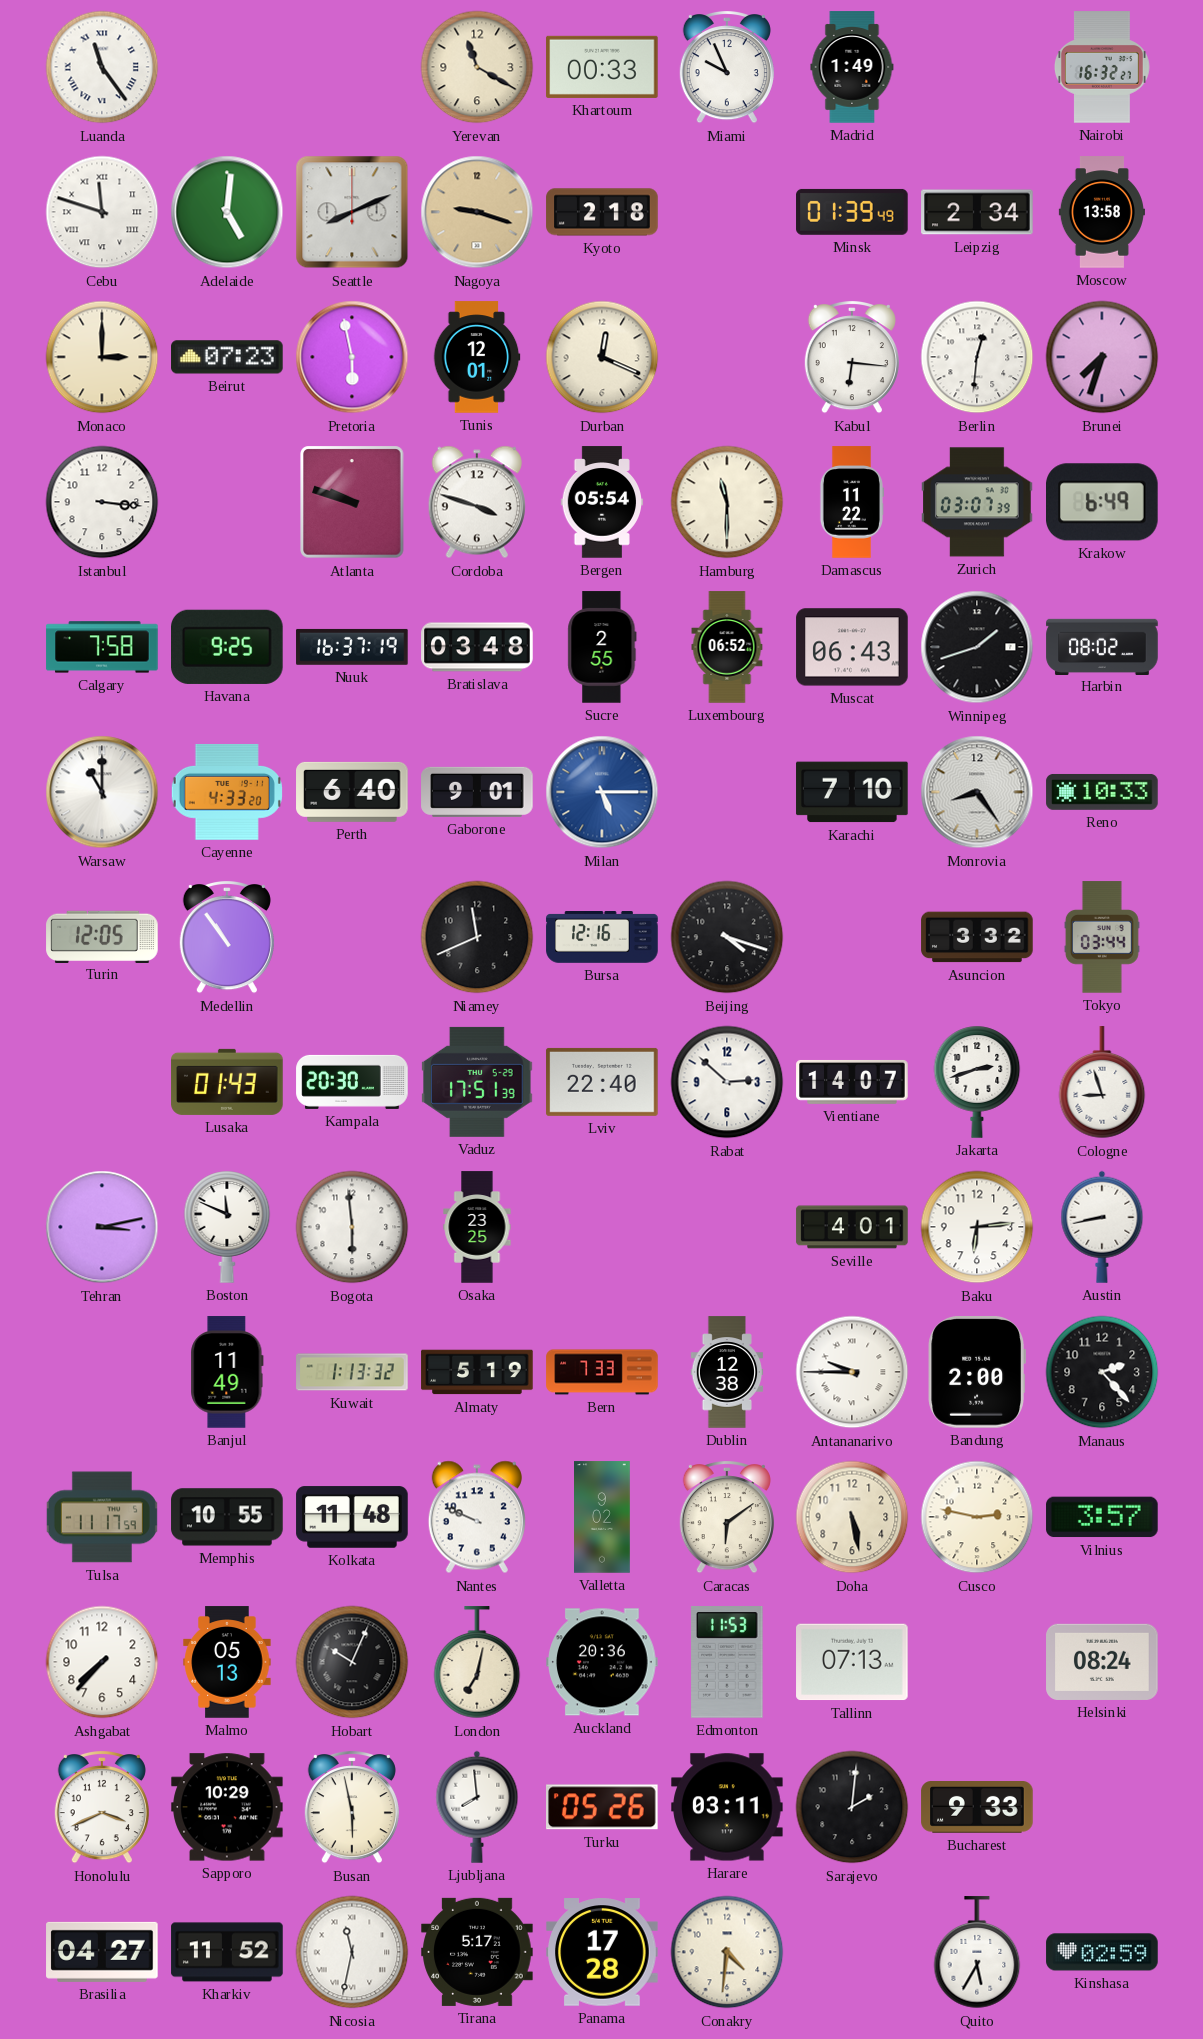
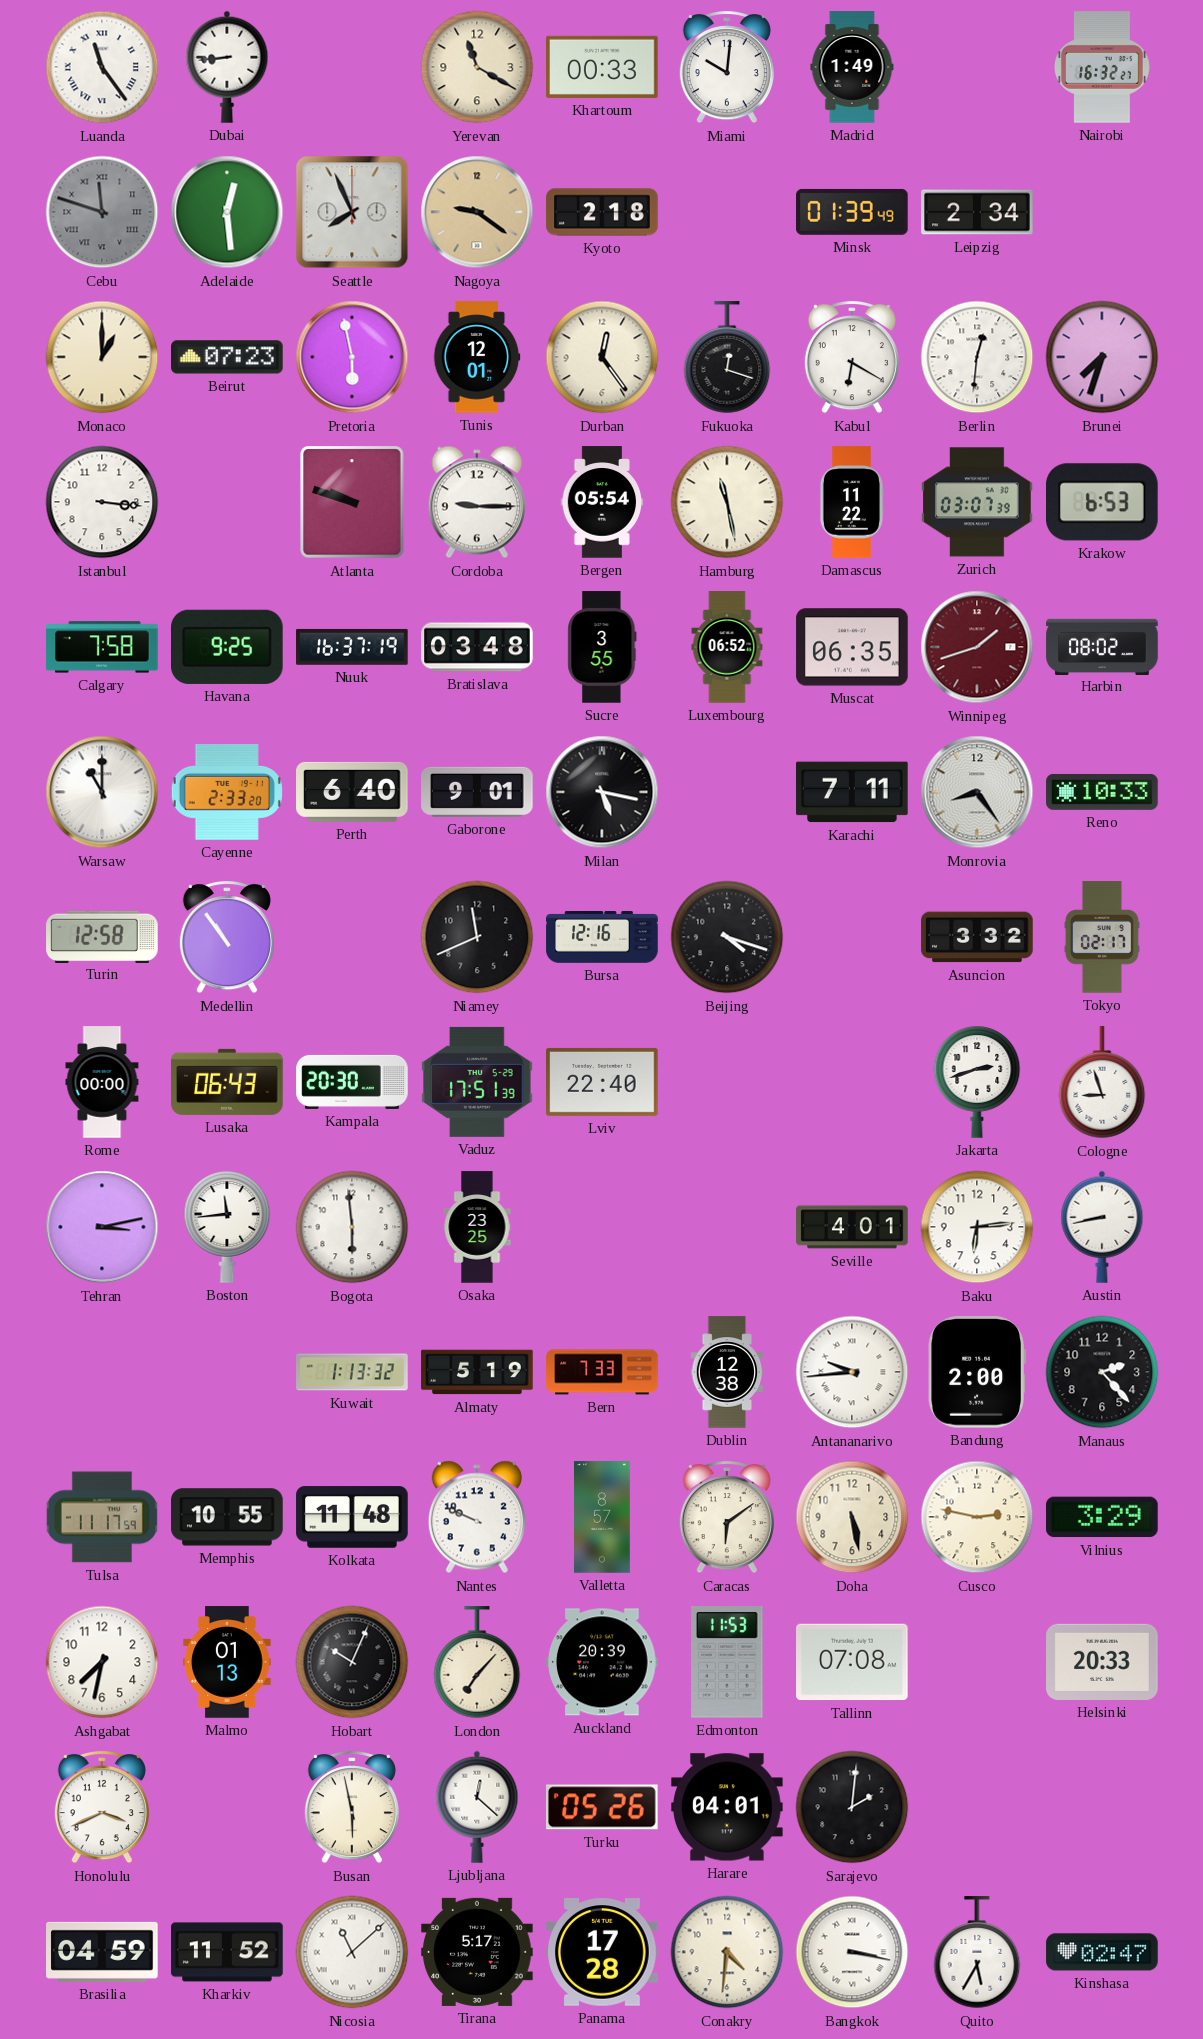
Dubai: none -> 8:44
Miami: 9:56 -> 10:01
Cebu dial: white -> grey
Adelaide: 5:01 -> 12:29
Seattle: 8:11 -> 7:56
Nagoya: 9:18 -> 9:21
Moscow: 13:58 -> none
Monaco: 3:00 -> 1:00
Durban: 12:19 -> 12:24
Fukuoka: none -> 12:18
Kabul: 6:16 -> 6:20
Cordoba: 3:48 -> 9:15
Hamburg: 11:30 -> 11:28
Krakow: 6:49 -> 6:53
Sucre: 2:55 -> 3:55
Muscat: 06:43 -> 06:35
Winnipeg dial: black -> burgundy
Cayenne: 4:33 -> 2:33
Milan: 5:15 -> 5:17
Milan dial: blue -> black
Karachi: 7:10 -> 7:11
Turin: 12:05 -> 12:58
Tokyo: 03:44 -> 02:17
Rome: none -> 00:00
Lusaka: 01:43 -> 06:43
Rabat: 2:52 -> none
Vientiane: 14:07 -> none
Boston: 11:49 -> 11:44
Banjul: 11:49 -> none
Antananarivo: 9:45 -> 9:44
Valletta: 9:02 -> 8:57
Vilnius: 3:57 -> 3:29
Ashgabat: 7:37 -> 7:32
Malmo: 05:13 -> 01:13
London: 7:02 -> 7:07
Auckland: 20:36 -> 20:39
Tallinn: 07:13 -> 07:08
Helsinki: 08:24 -> 20:33
Sapporo: 10:29 -> none
Ljubljana: 7:59 -> 12:22
Harare: 03:11 -> 04:01
Bucharest: 9:33 -> none
Brasilia: 04:27 -> 04:59
Nicosia: 11:32 -> 11:08
Bangkok: none -> 3:17
Kinshasa: 02:59 -> 02:47
